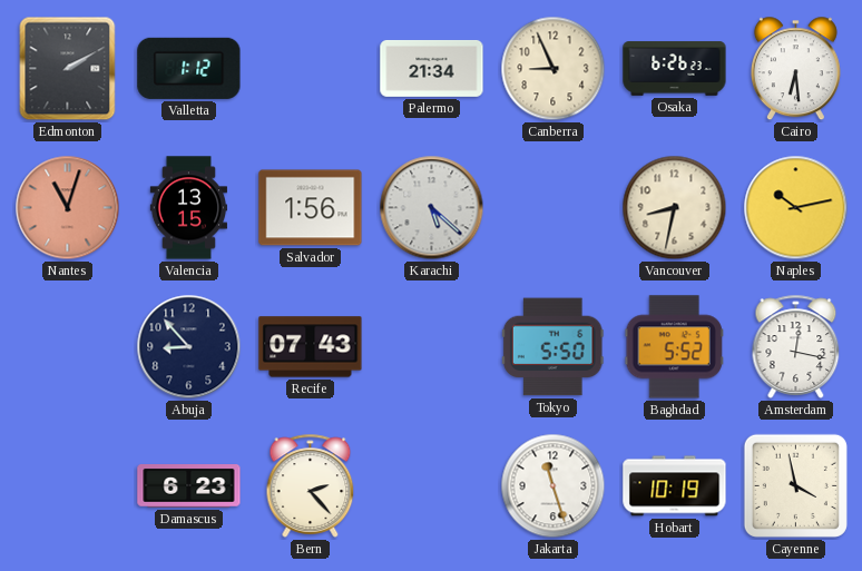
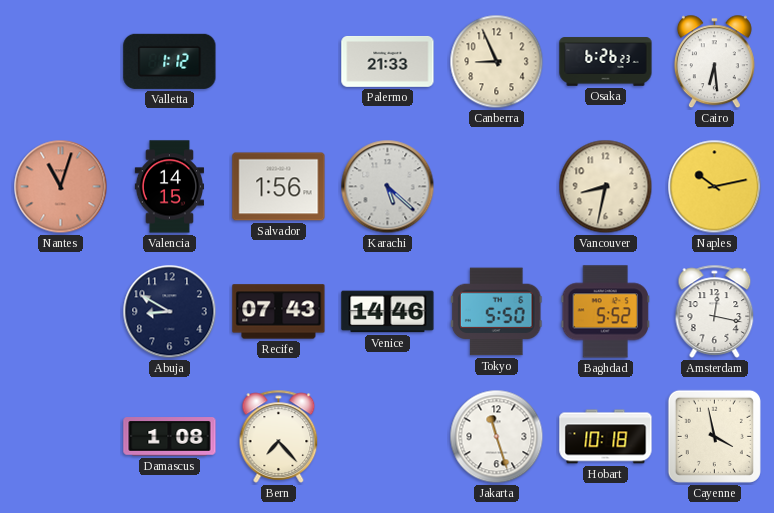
Edmonton: 2:10 -> none
Palermo: 21:34 -> 21:33
Valencia: 13:15 -> 14:15
Abuja: 8:53 -> 8:50
Venice: none -> 14:46
Damascus: 6:23 -> 1:08
Bern: 2:23 -> 7:23
Hobart: 10:19 -> 10:18
